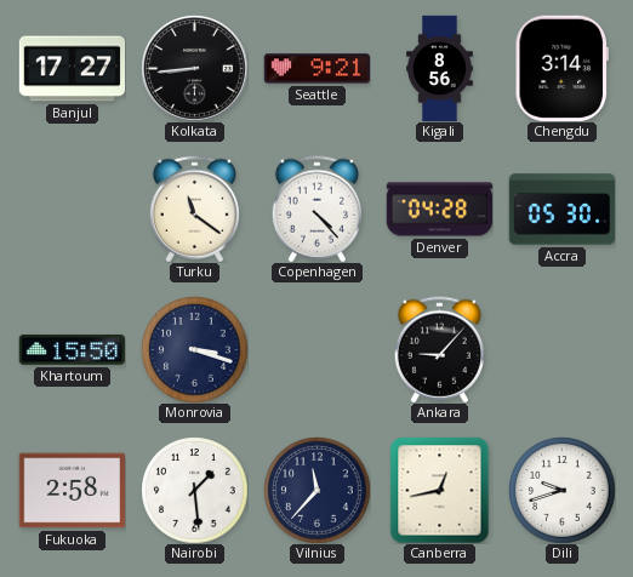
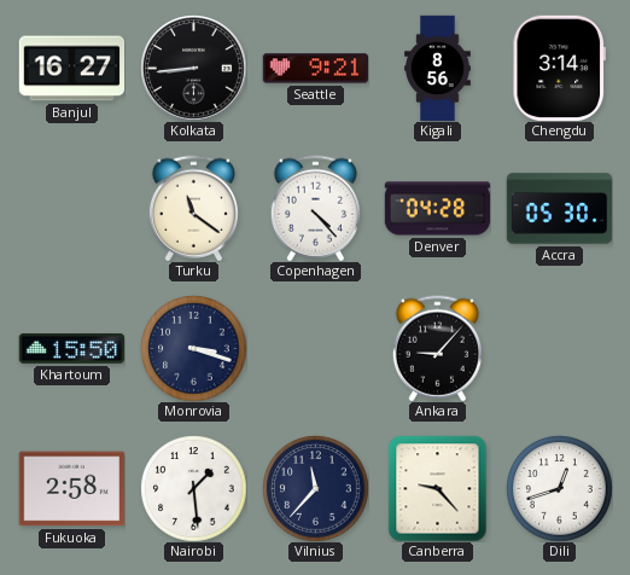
Banjul: 17:27 -> 16:27
Canberra: 12:43 -> 9:23
Dili: 9:42 -> 12:42
